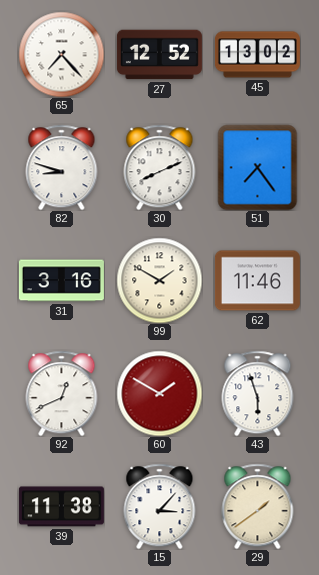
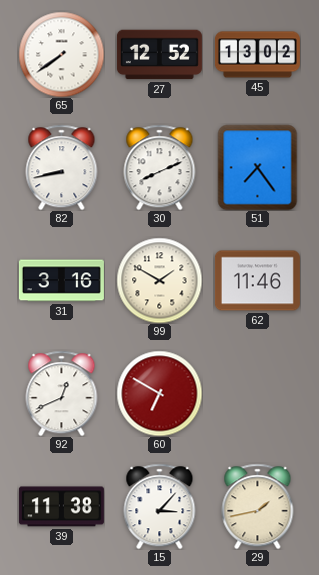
65: 7:23 -> 7:39
82: 8:48 -> 8:43
60: 1:50 -> 6:50
43: 5:57 -> none
29: 1:39 -> 1:43
